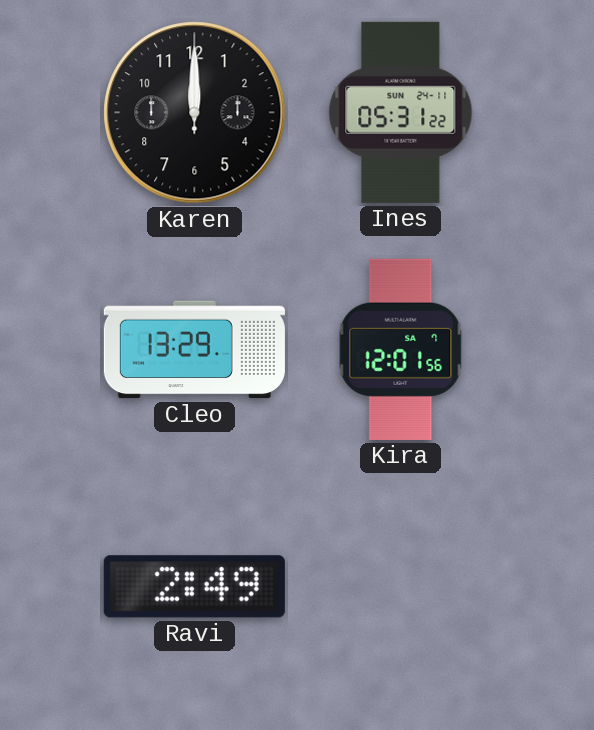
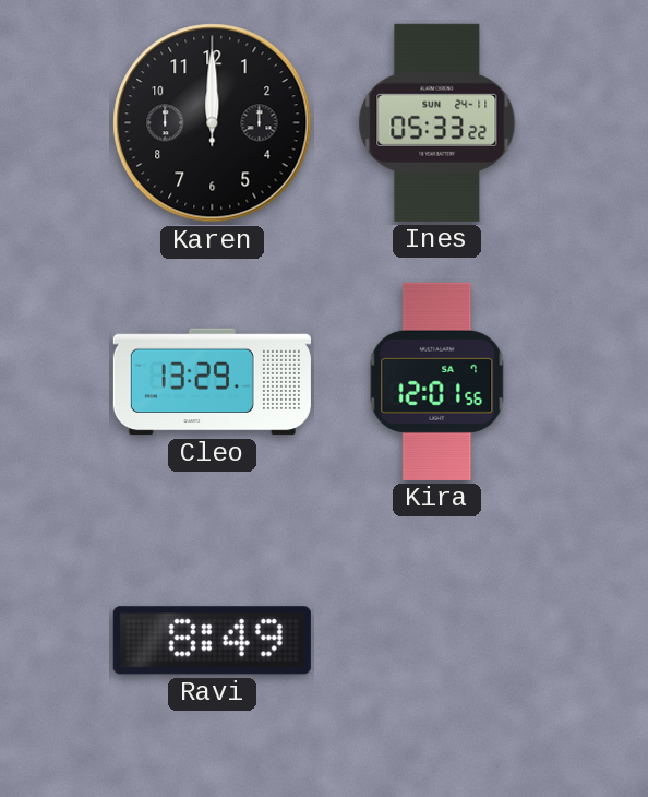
Ines: 05:31 -> 05:33
Ravi: 2:49 -> 8:49
